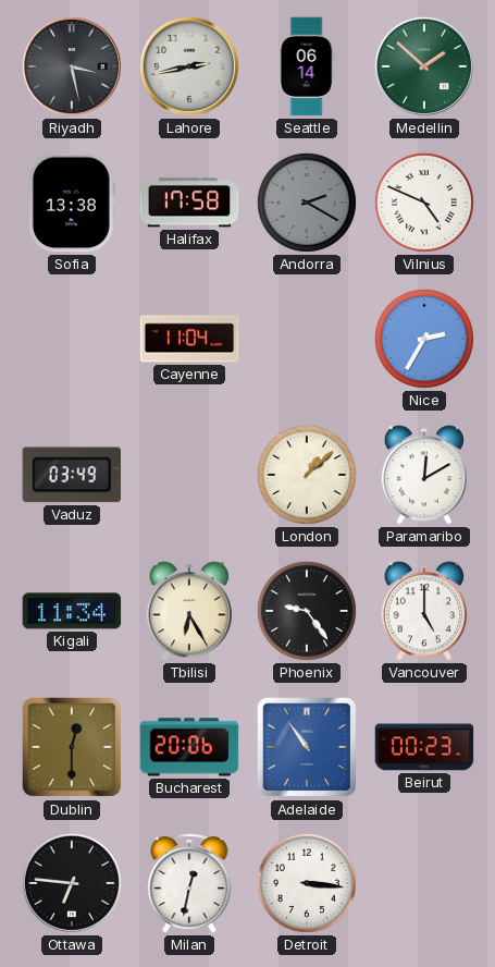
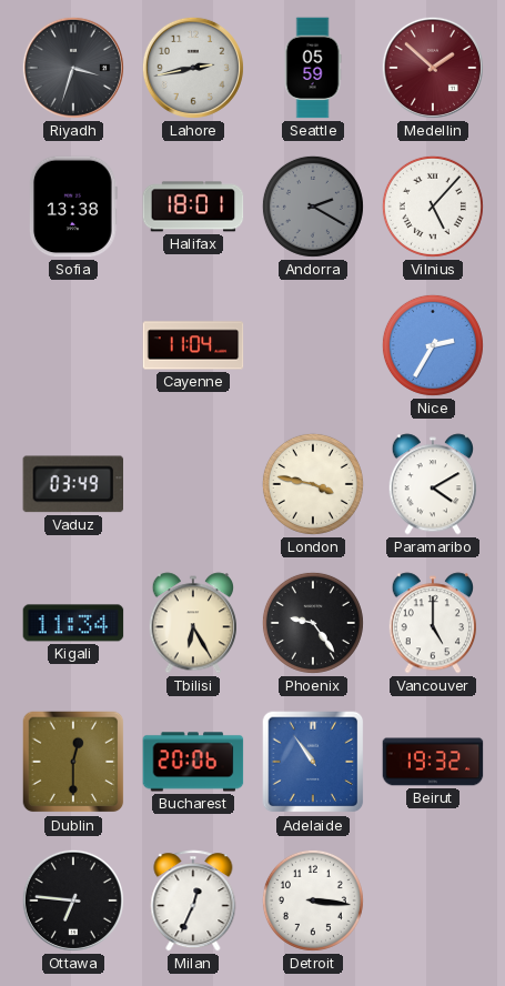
Riyadh: 3:28 -> 3:33
Seattle: 06:14 -> 05:59
Medellin dial: green -> burgundy
Halifax: 17:58 -> 18:01
Vilnius: 4:49 -> 5:07
London: 1:08 -> 3:47
Paramaribo: 12:10 -> 4:10
Beirut: 00:23 -> 19:32
Milan: 12:32 -> 12:34
